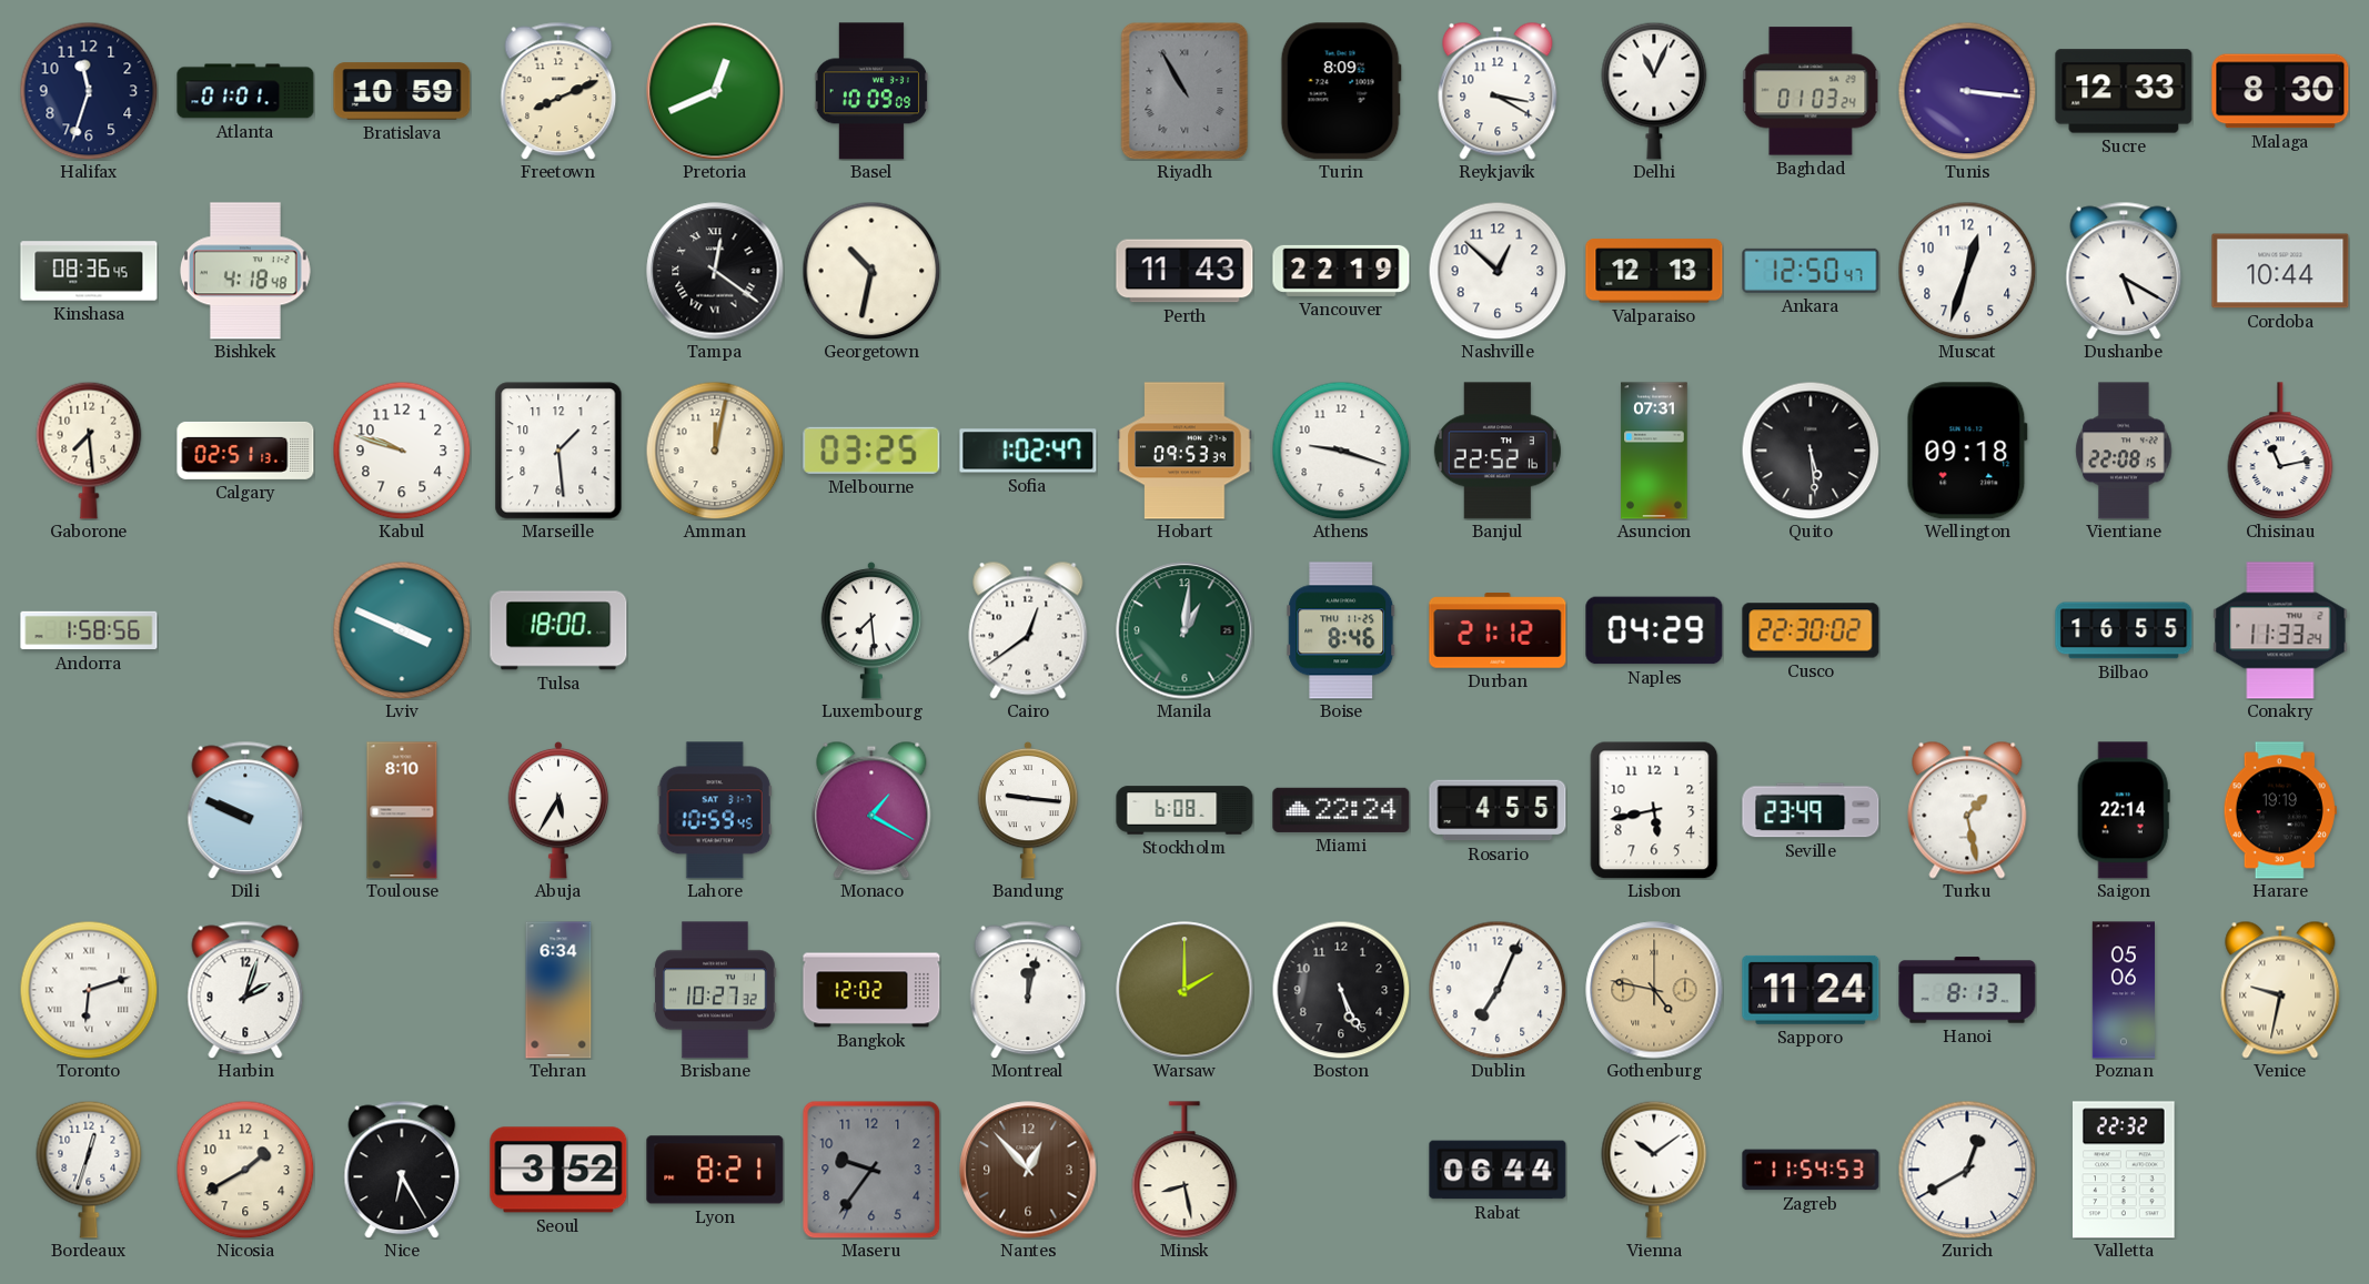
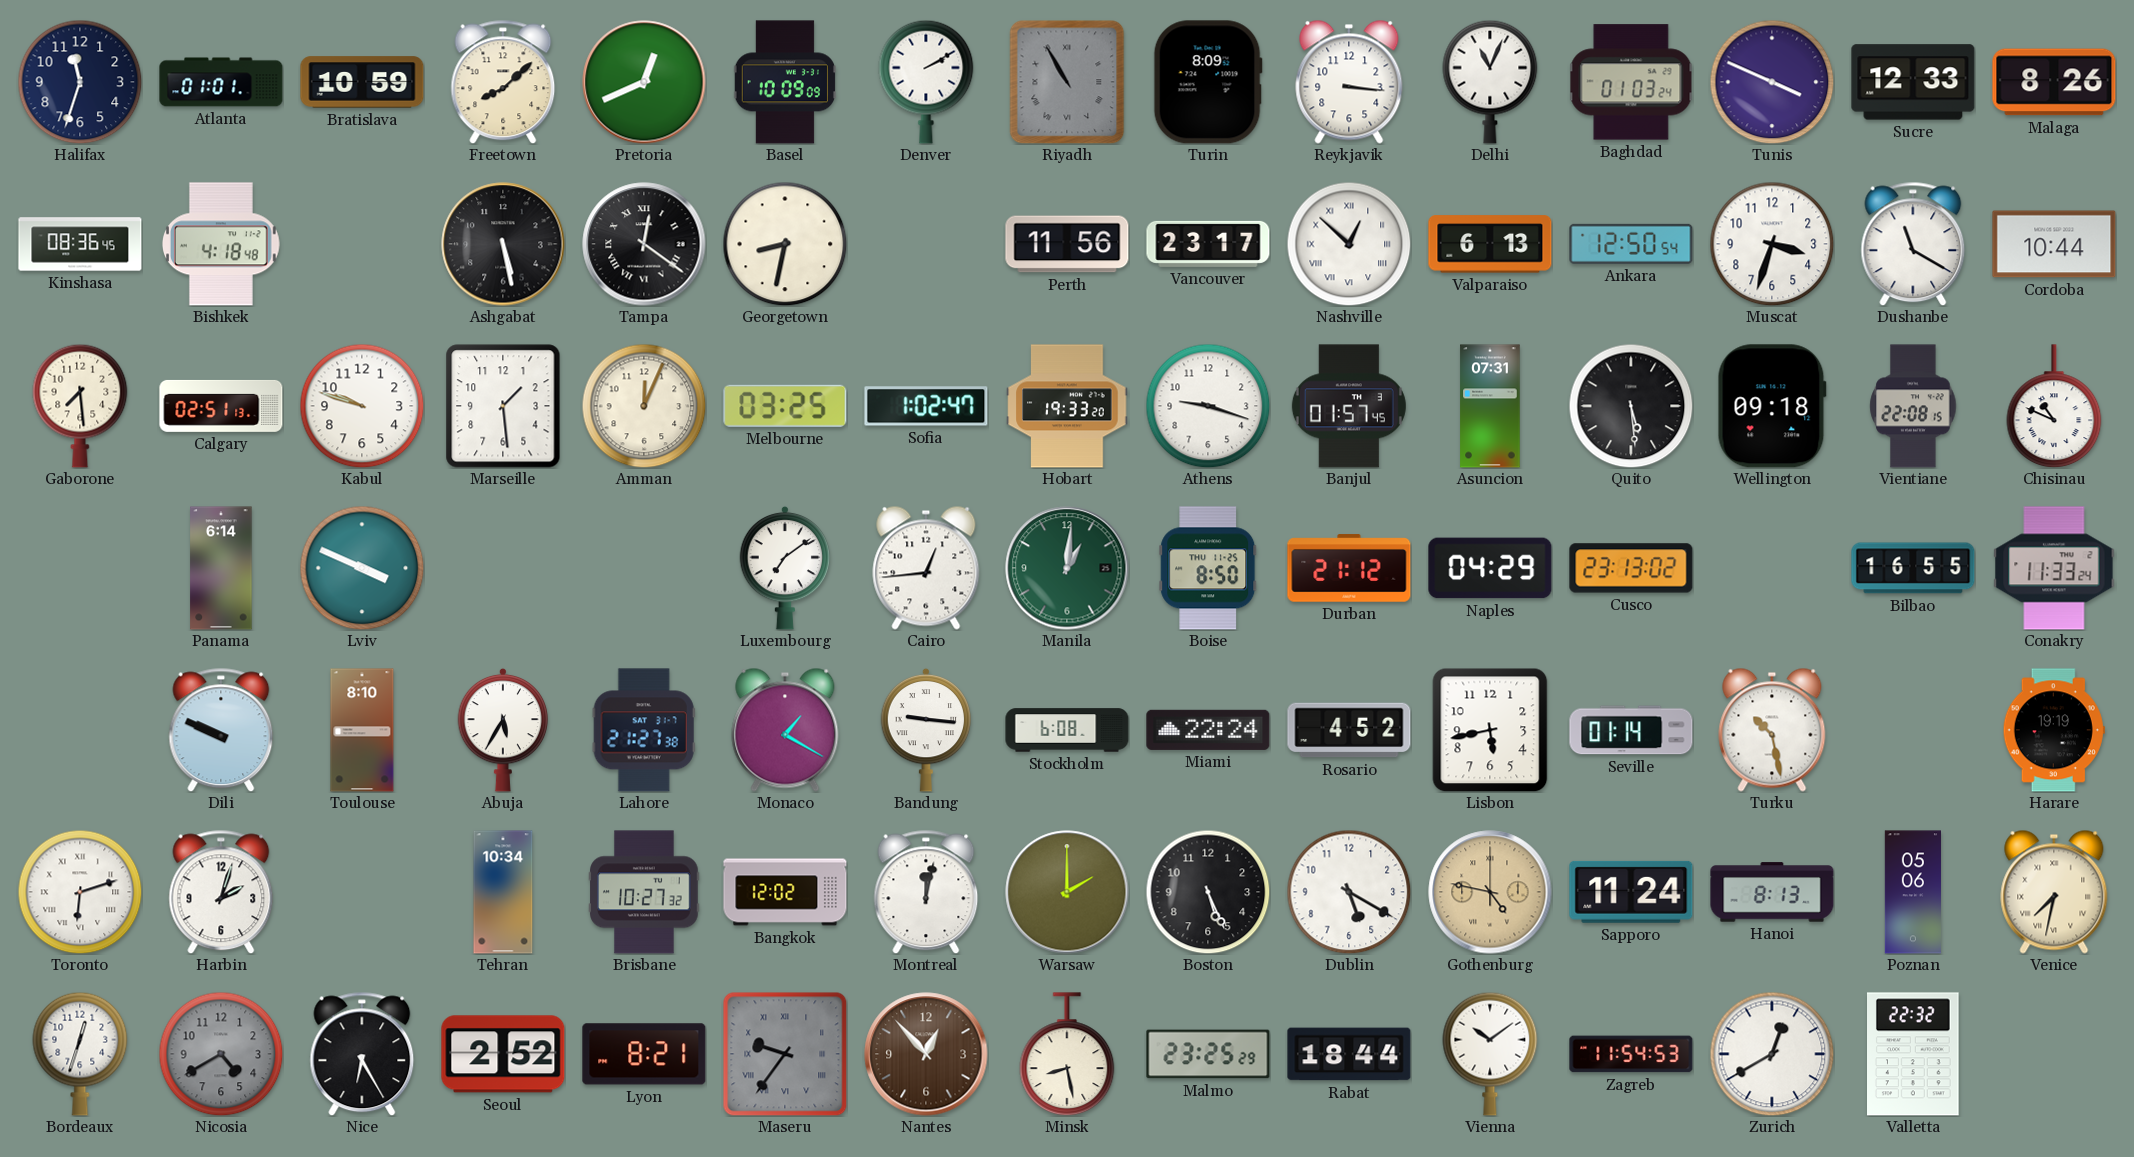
Freetown: 8:11 -> 8:08
Denver: none -> 2:10
Reykjavik: 3:20 -> 3:16
Tunis: 3:16 -> 3:49
Malaga: 8:30 -> 8:26
Ashgabat: none -> 5:28
Georgetown: 10:32 -> 8:32
Perth: 11:43 -> 11:56
Vancouver: 22:19 -> 23:17
Nashville numerals: Arabic -> Roman
Valparaiso: 12:13 -> 6:13
Ankara: 12:50:47 -> 12:50:54
Muscat: 12:33 -> 3:33
Dushanbe: 5:20 -> 11:20
Amman: 12:02 -> 12:04
Hobart: 09:53 -> 19:33
Banjul: 22:52 -> 01:57
Chisinau: 11:13 -> 10:49
Andorra: 1:58 -> none
Panama: none -> 6:14
Tulsa: 18:00 -> none
Luxembourg: 7:29 -> 7:09
Cairo: 12:39 -> 12:44
Boise: 8:46 -> 8:50
Cusco: 22:30 -> 23:13
Lahore: 10:59 -> 21:27
Rosario: 4:55 -> 4:52
Seville: 23:49 -> 01:14
Turku: 1:28 -> 10:28
Saigon: 22:14 -> none
Tehran: 6:34 -> 10:34
Dublin: 7:04 -> 5:20
Venice: 9:32 -> 7:32
Nicosia: 1:40 -> 4:40
Nicosia dial: cream -> grey
Seoul: 3:52 -> 2:52
Maseru numerals: Arabic -> Roman
Malmo: none -> 23:25
Rabat: 06:44 -> 18:44
